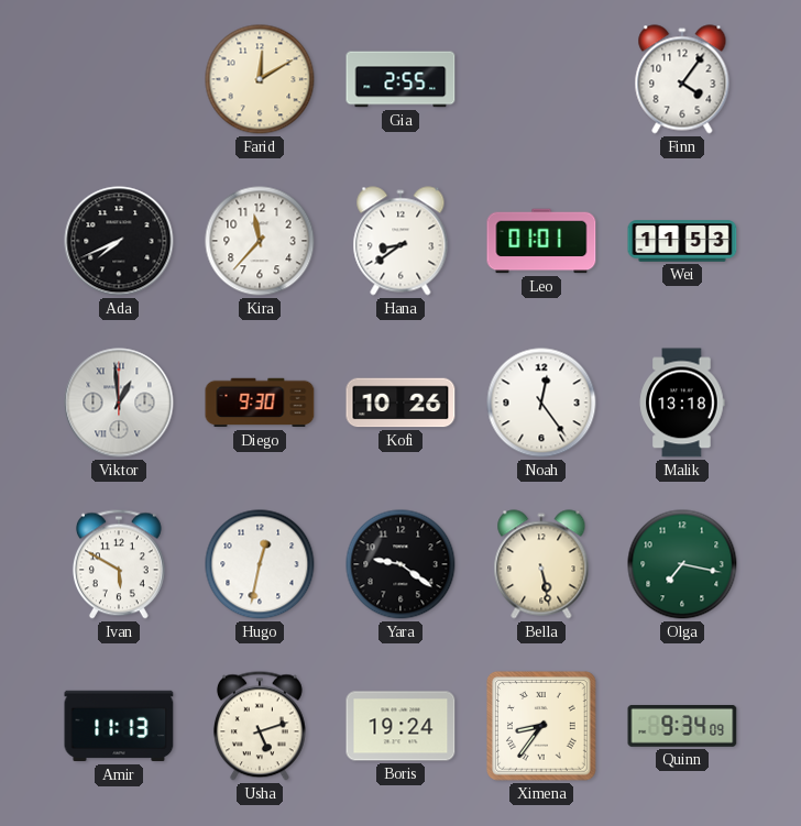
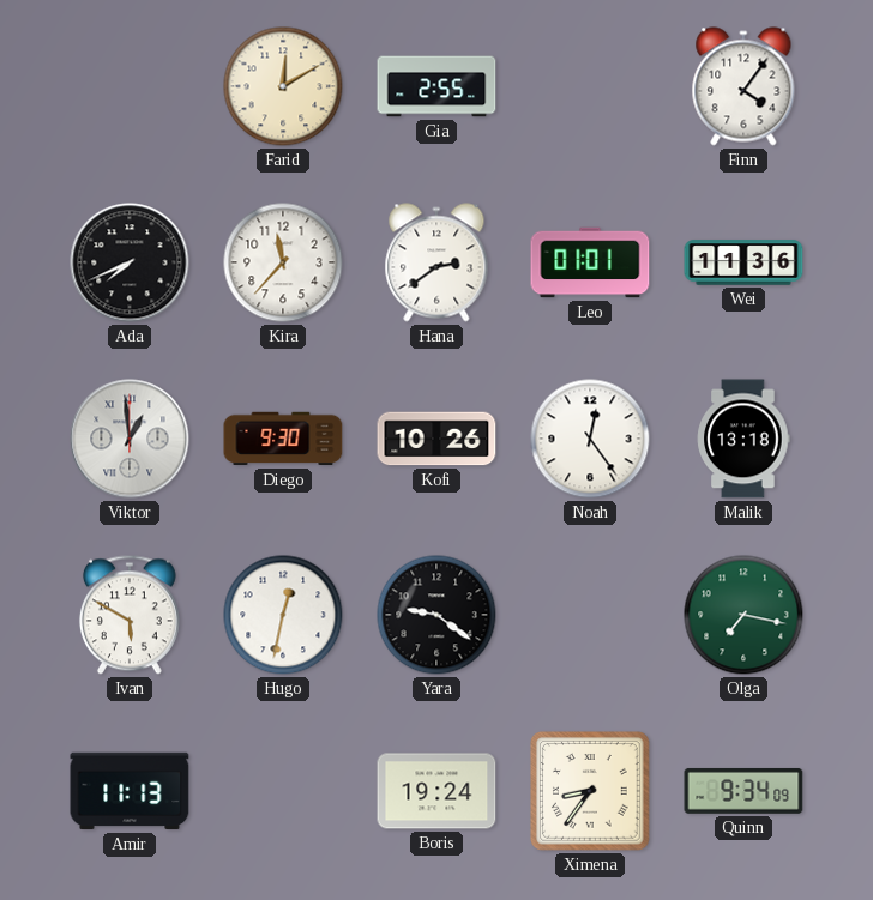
Hana: 8:39 -> 2:39
Wei: 11:53 -> 11:36
Bella: 5:28 -> none
Usha: 5:12 -> none
